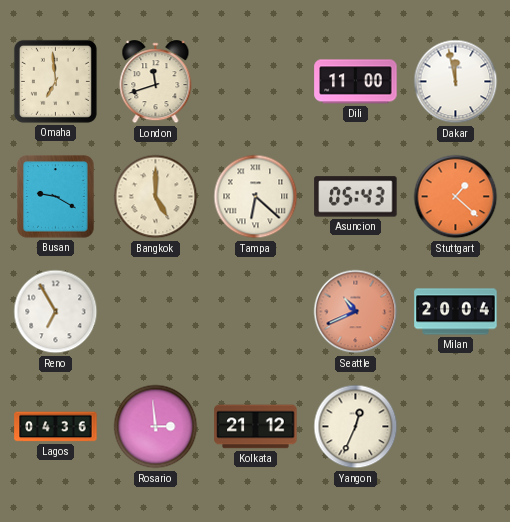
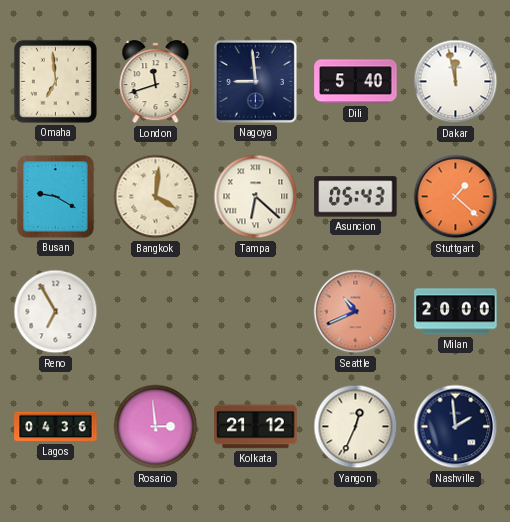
Nagoya: none -> 8:59
Dili: 11:00 -> 5:40
Bangkok: 5:00 -> 4:01
Milan: 20:04 -> 20:00
Nashville: none -> 1:59
